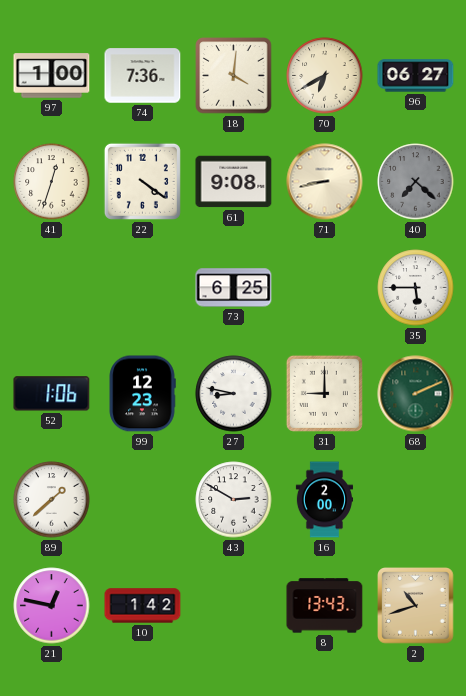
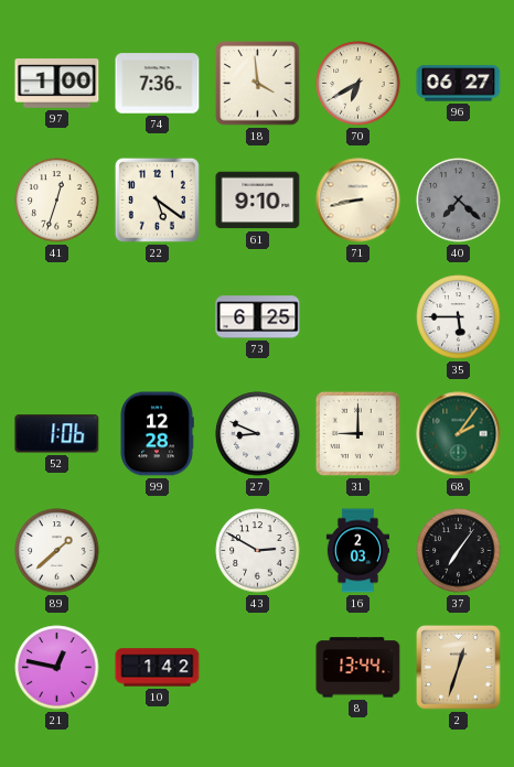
18: 4:01 -> 3:59
22: 4:21 -> 5:21
61: 9:08 -> 9:10
99: 12:23 -> 12:28
27: 8:47 -> 8:49
68: 2:11 -> 2:06
16: 2:00 -> 2:03
37: none -> 7:06
8: 13:43 -> 13:44
2: 10:42 -> 12:33
